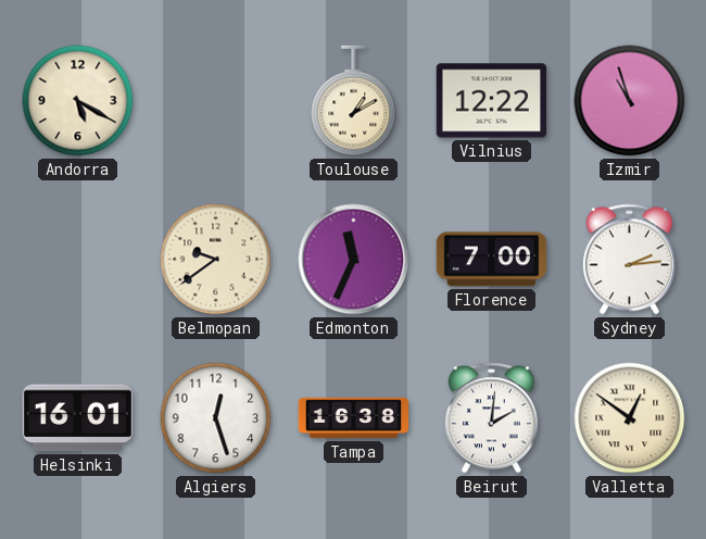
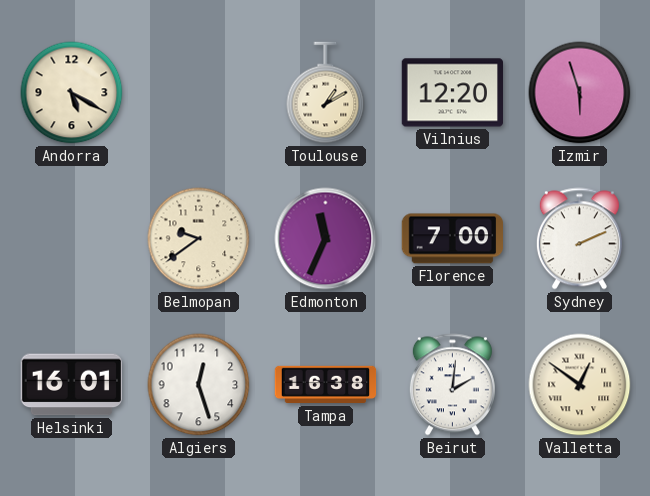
Vilnius: 12:22 -> 12:20
Izmir: 10:57 -> 5:57
Sydney: 2:14 -> 2:11
